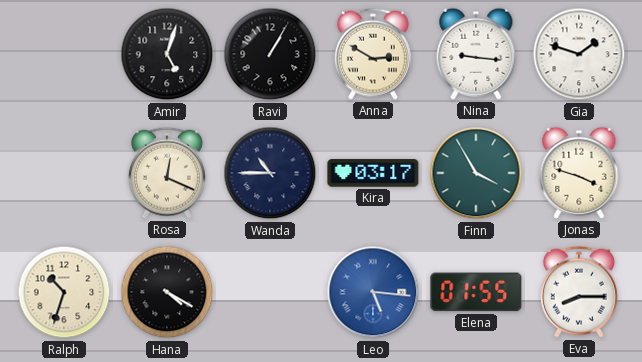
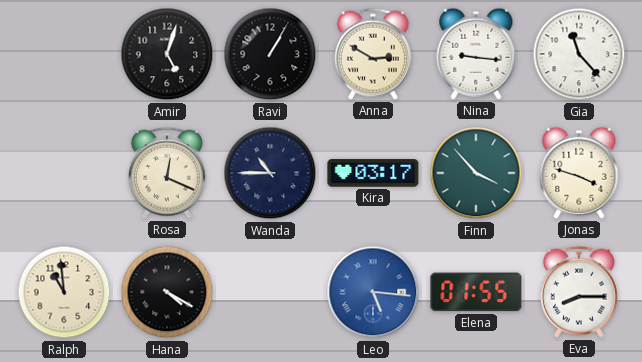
Gia: 1:48 -> 11:23
Finn: 3:55 -> 3:53
Ralph: 10:33 -> 10:59
